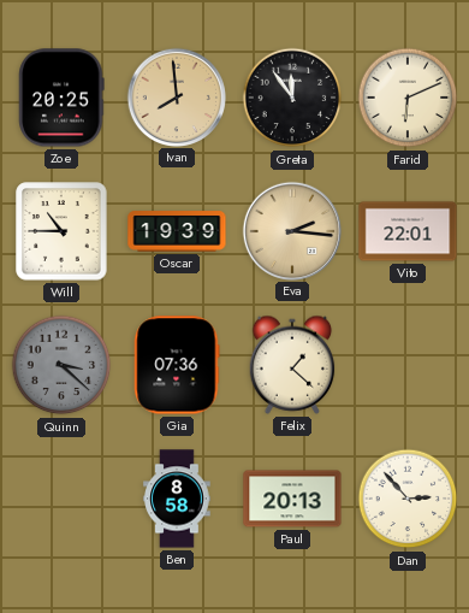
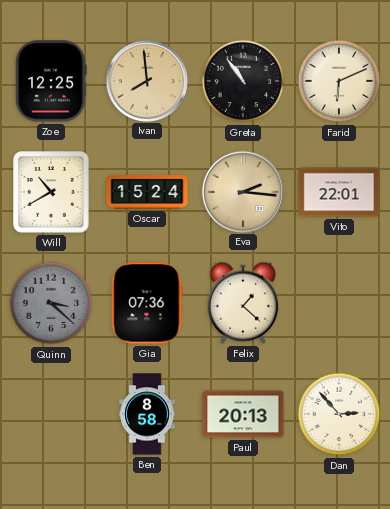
Zoe: 20:25 -> 12:25
Greta: 11:54 -> 10:54
Will: 10:45 -> 10:40
Oscar: 19:39 -> 15:24
